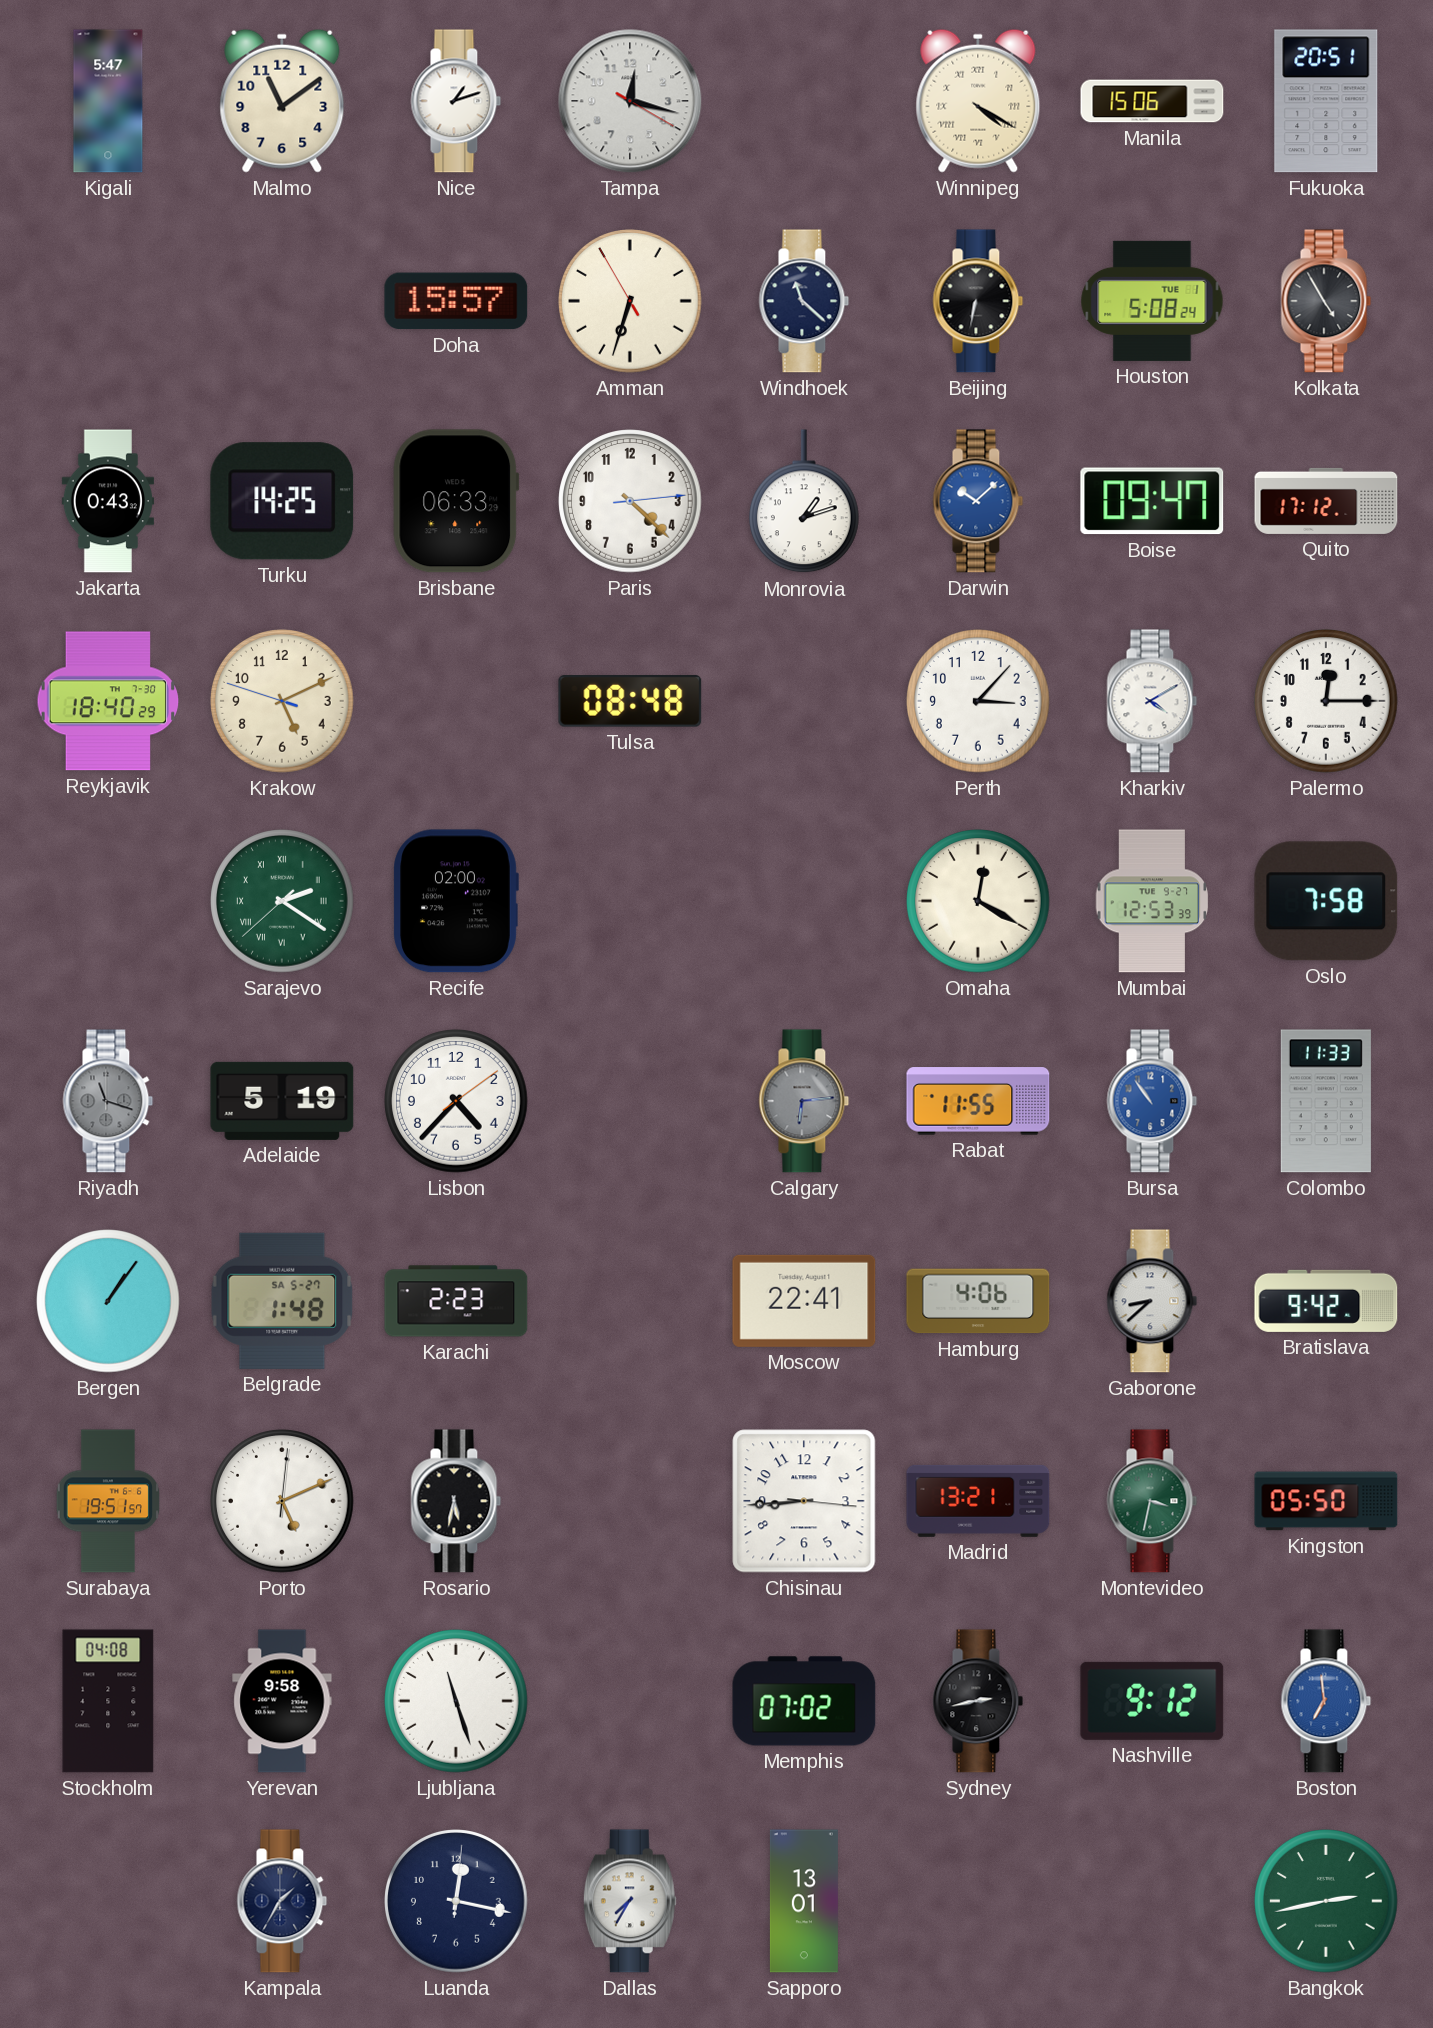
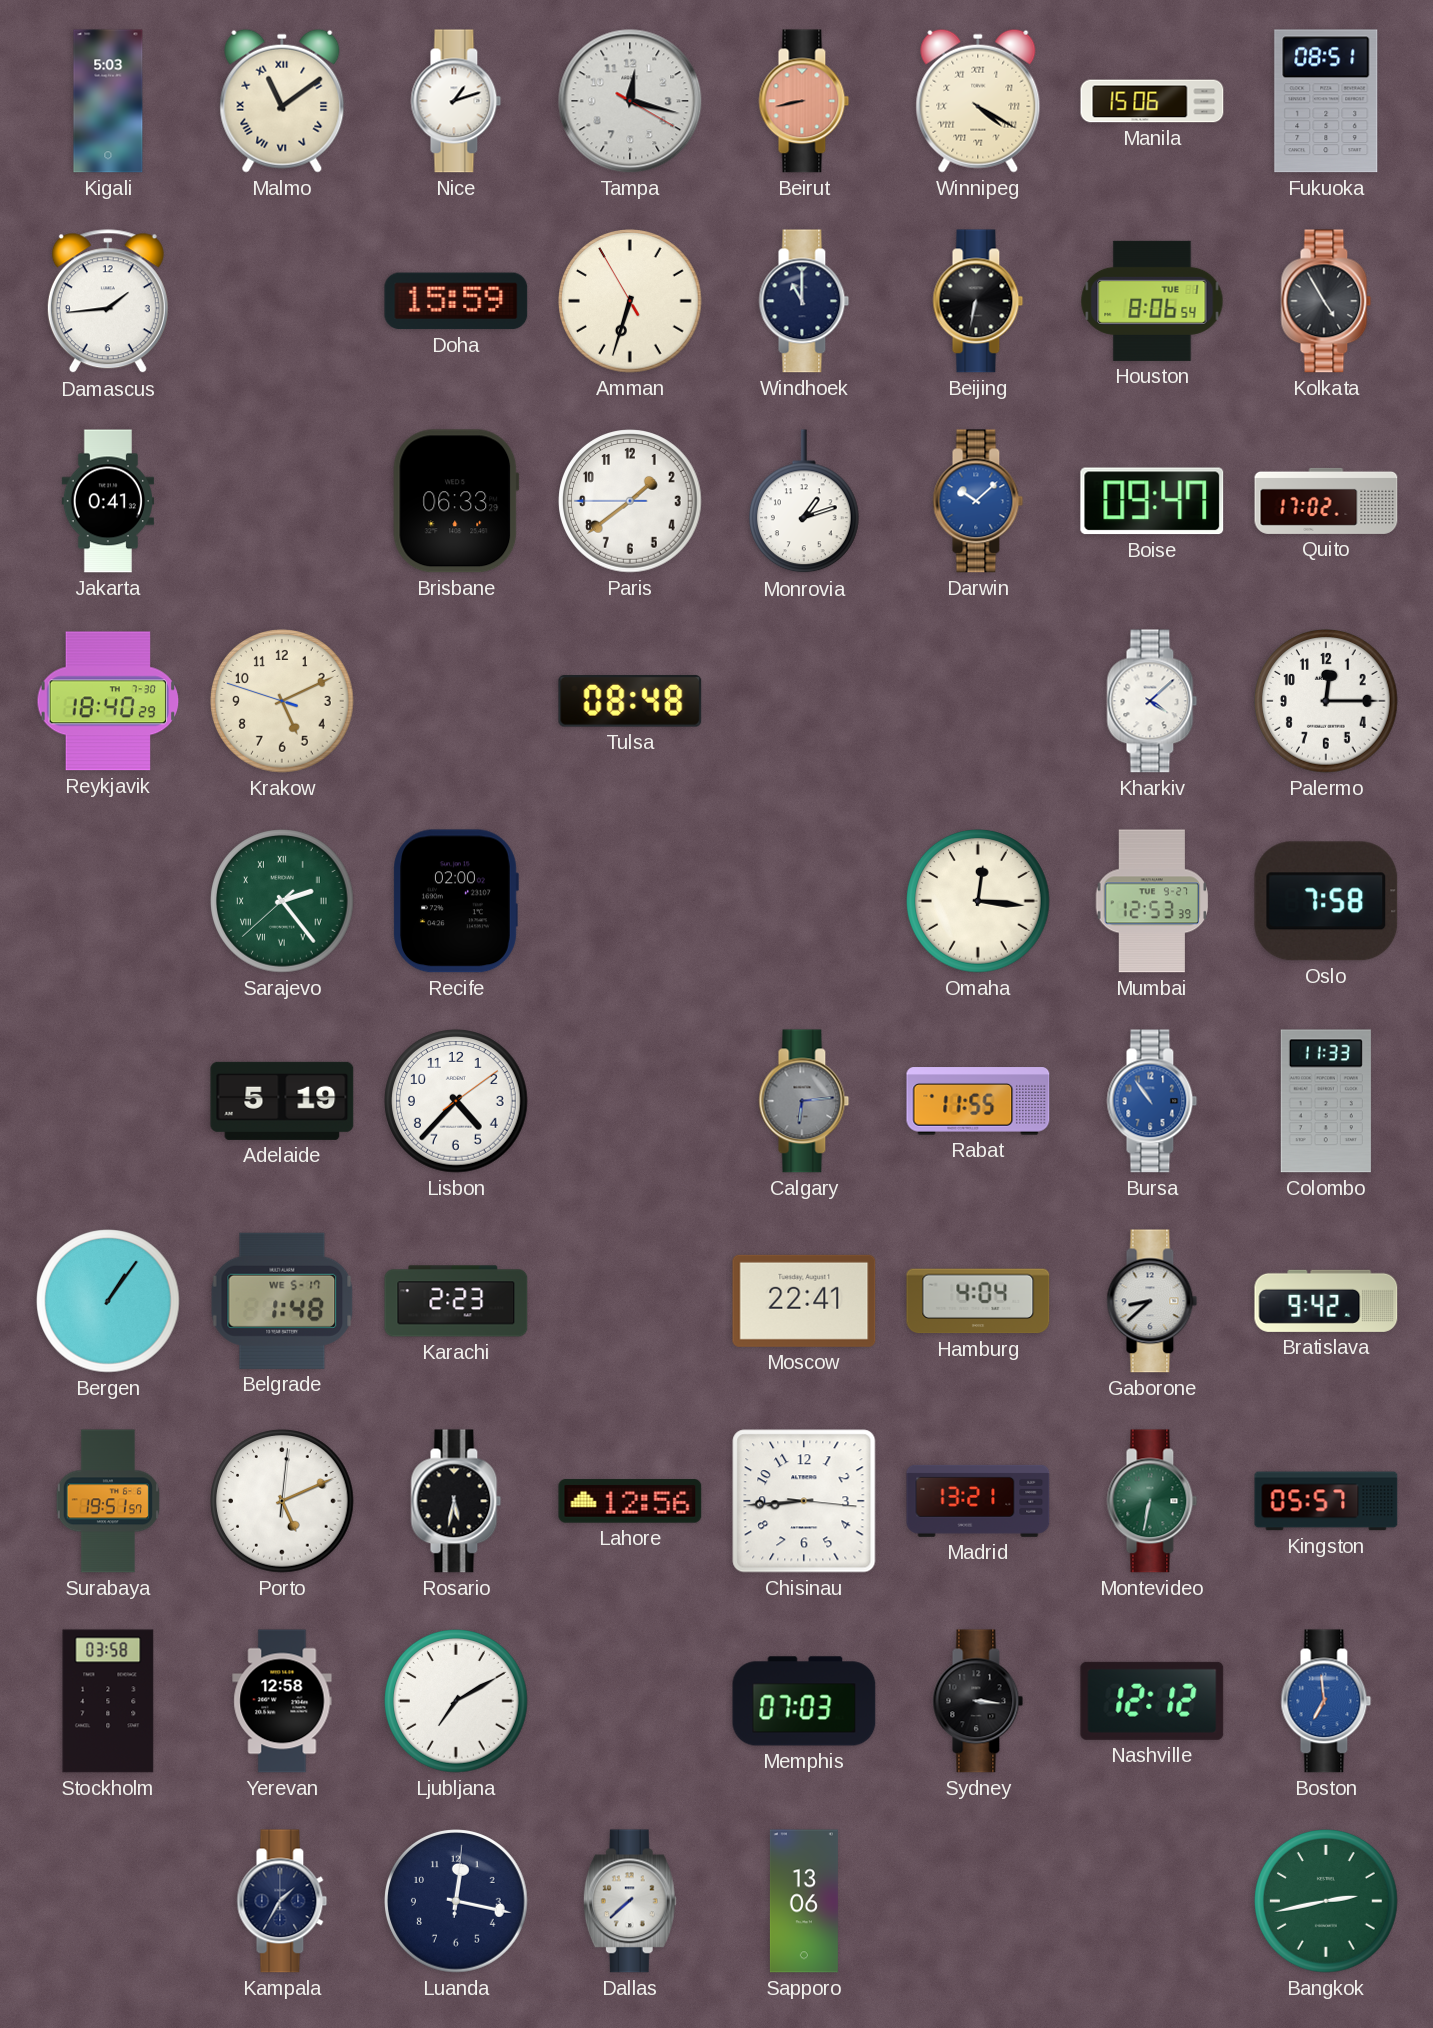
Kigali: 5:47 -> 5:03
Malmo numerals: Arabic -> Roman
Beirut: none -> 8:43
Fukuoka: 20:51 -> 08:51
Damascus: none -> 1:44
Doha: 15:57 -> 15:59
Windhoek: 11:22 -> 11:00
Houston: 5:08 -> 8:06
Jakarta: 0:43 -> 0:41
Turku: 14:25 -> none
Paris: 4:22 -> 1:38
Quito: 17:12 -> 17:02
Perth: 3:07 -> none
Kharkiv: 4:10 -> 4:08
Sarajevo: 2:20 -> 2:23
Omaha: 12:20 -> 12:16
Riyadh: 11:18 -> none
Belgrade date: SA 5-27 -> WE 5-17
Hamburg: 4:06 -> 4:04
Lahore: none -> 12:56
Montevideo: 3:32 -> 6:32
Kingston: 05:50 -> 05:57
Stockholm: 04:08 -> 03:58
Yerevan: 9:58 -> 12:58
Ljubljana: 11:27 -> 7:10
Memphis: 07:02 -> 07:03
Sydney: 2:43 -> 3:16
Nashville: 9:12 -> 12:12
Dallas: 7:35 -> 7:38
Sapporo: 13:01 -> 13:06
